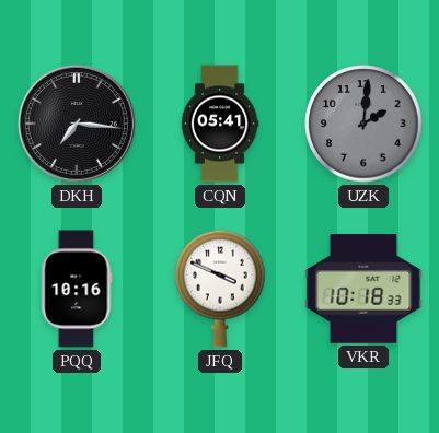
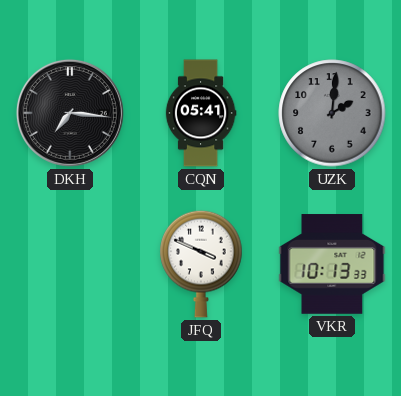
PQQ: 10:16 -> none
VKR: 10:18 -> 10:13
